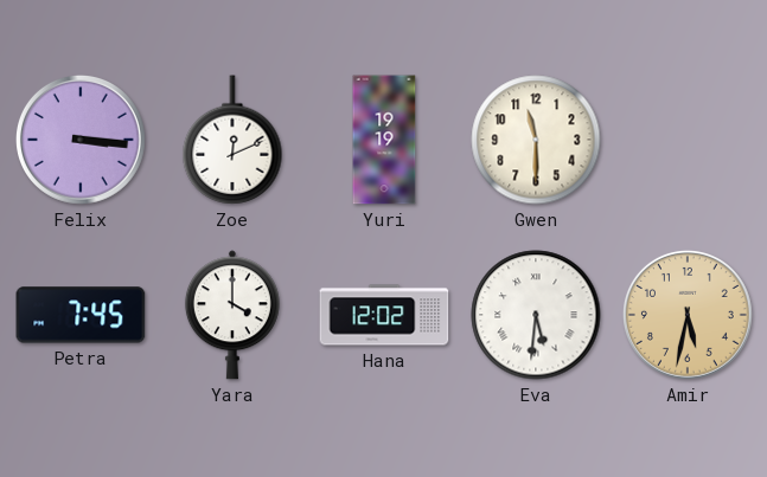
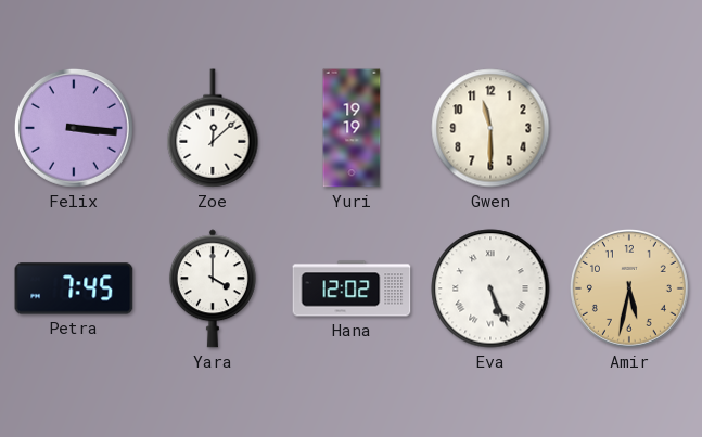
Zoe: 12:11 -> 12:08
Eva: 5:31 -> 5:26
